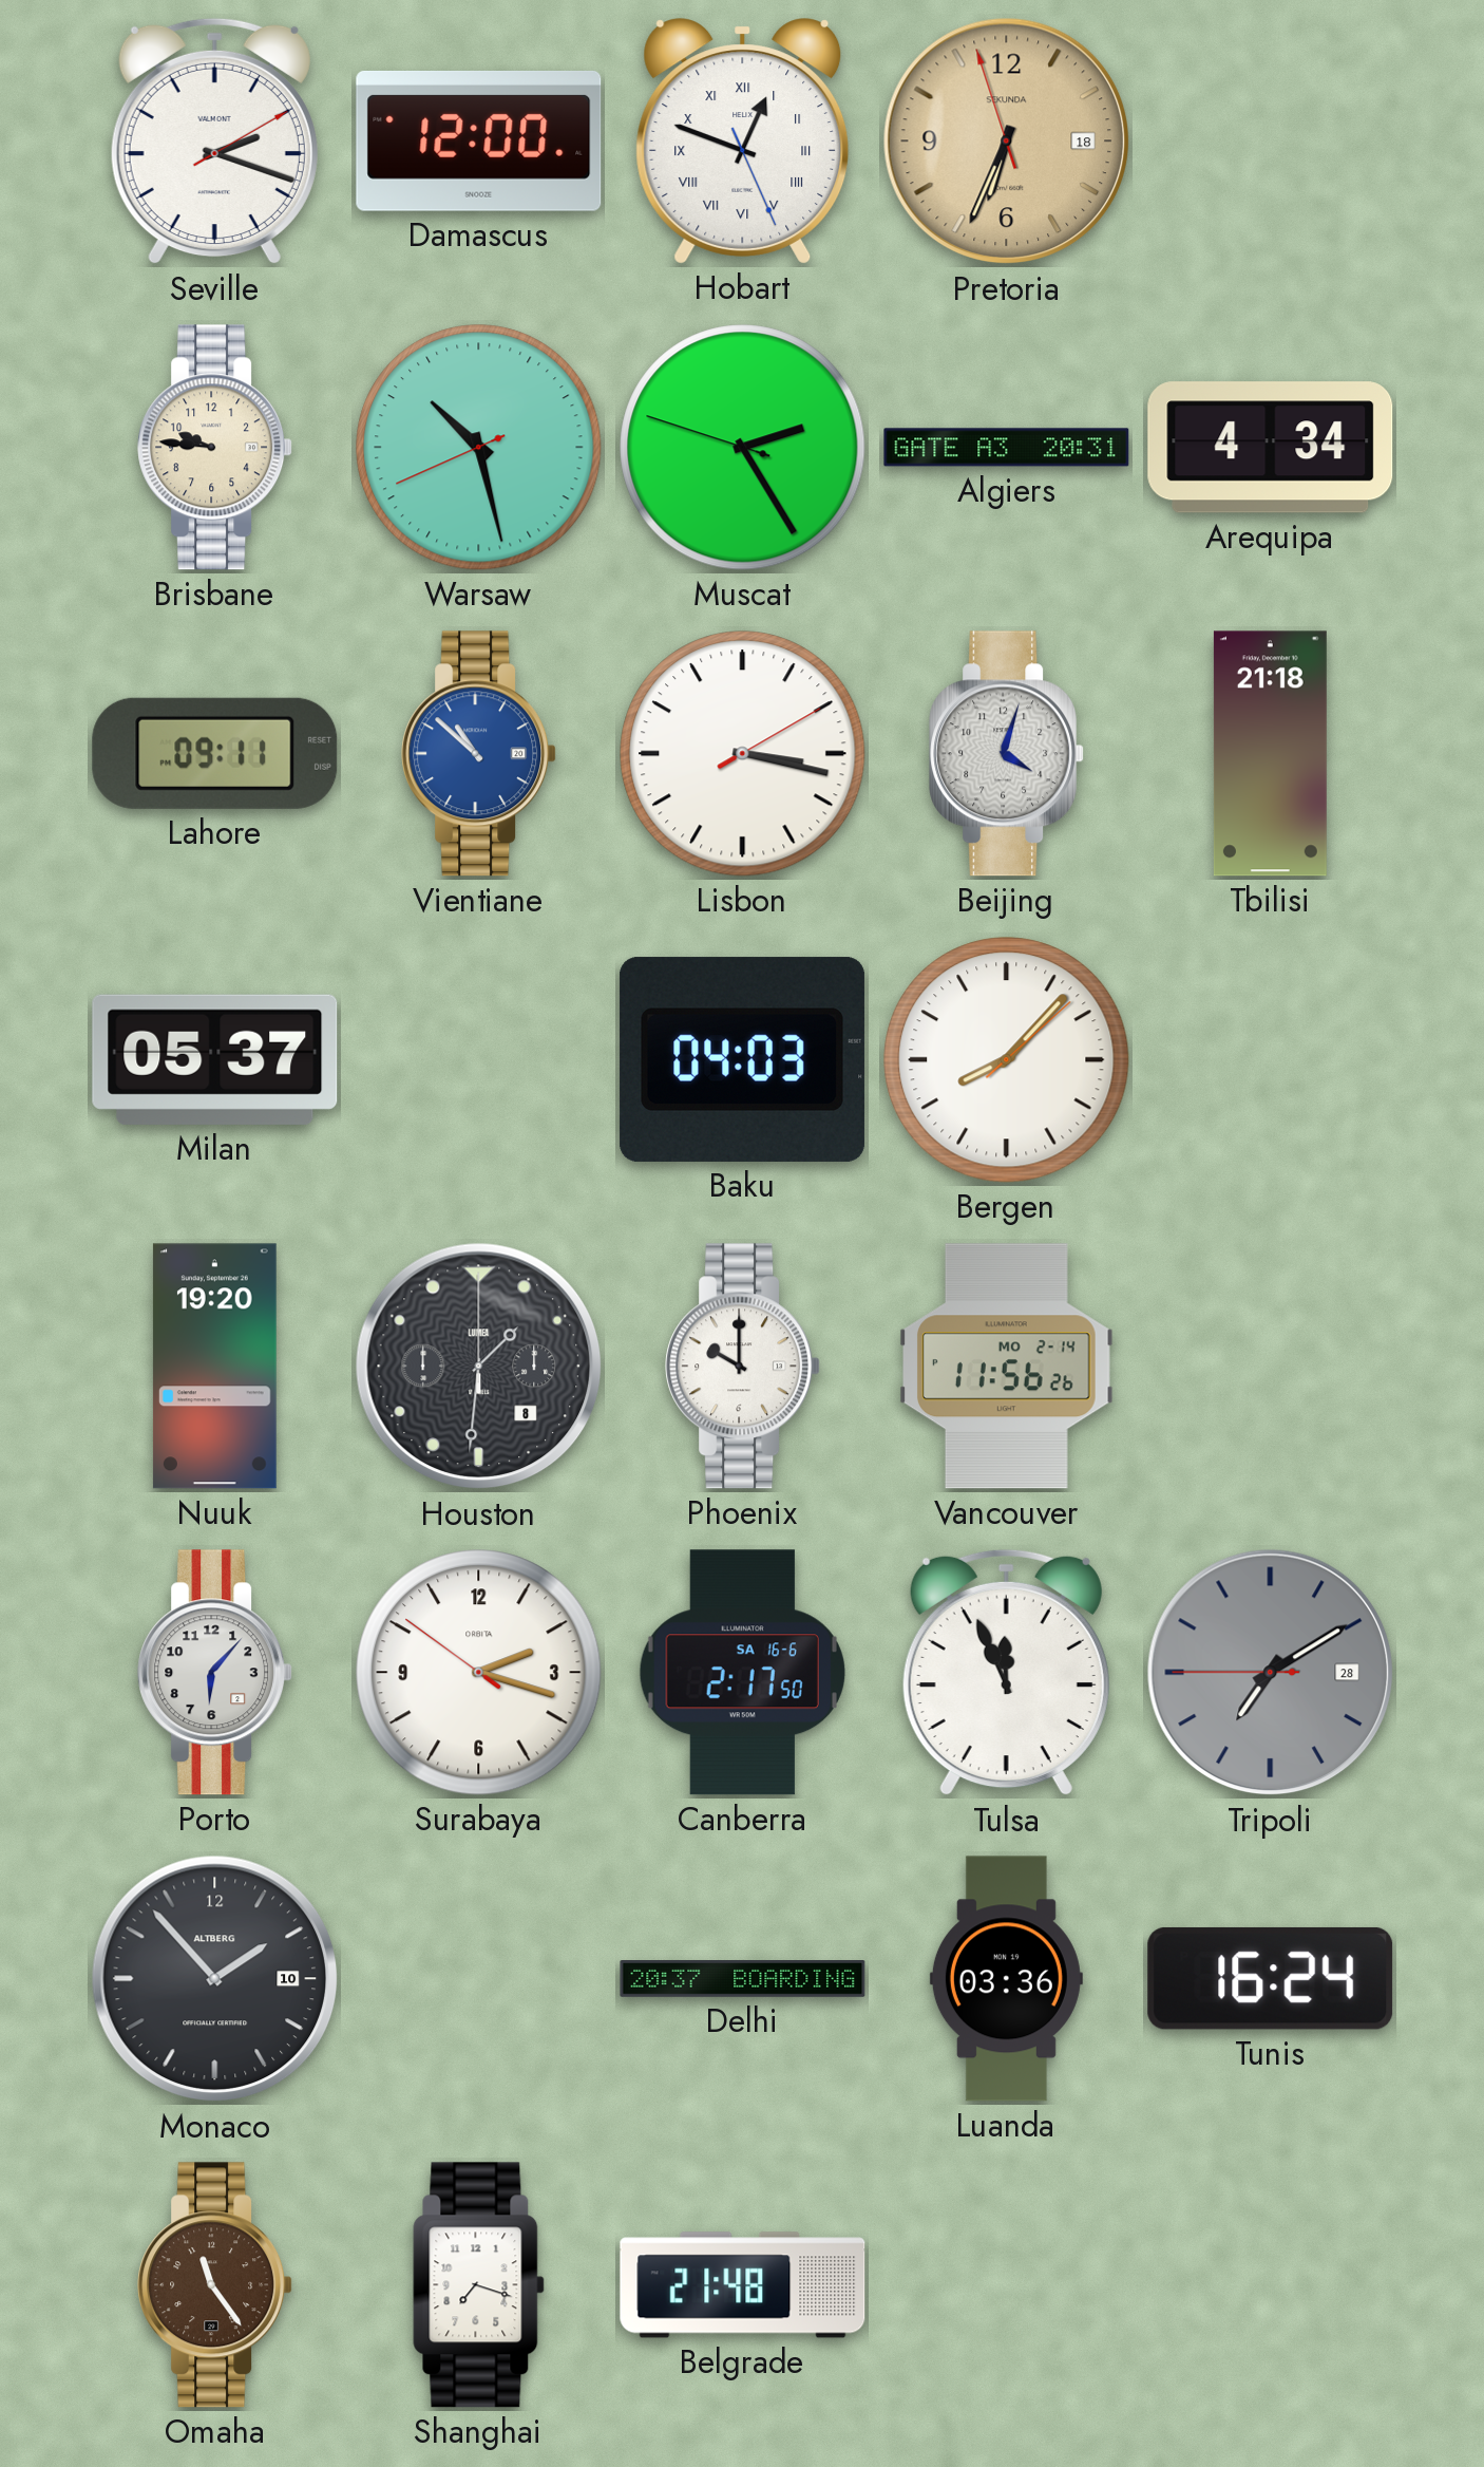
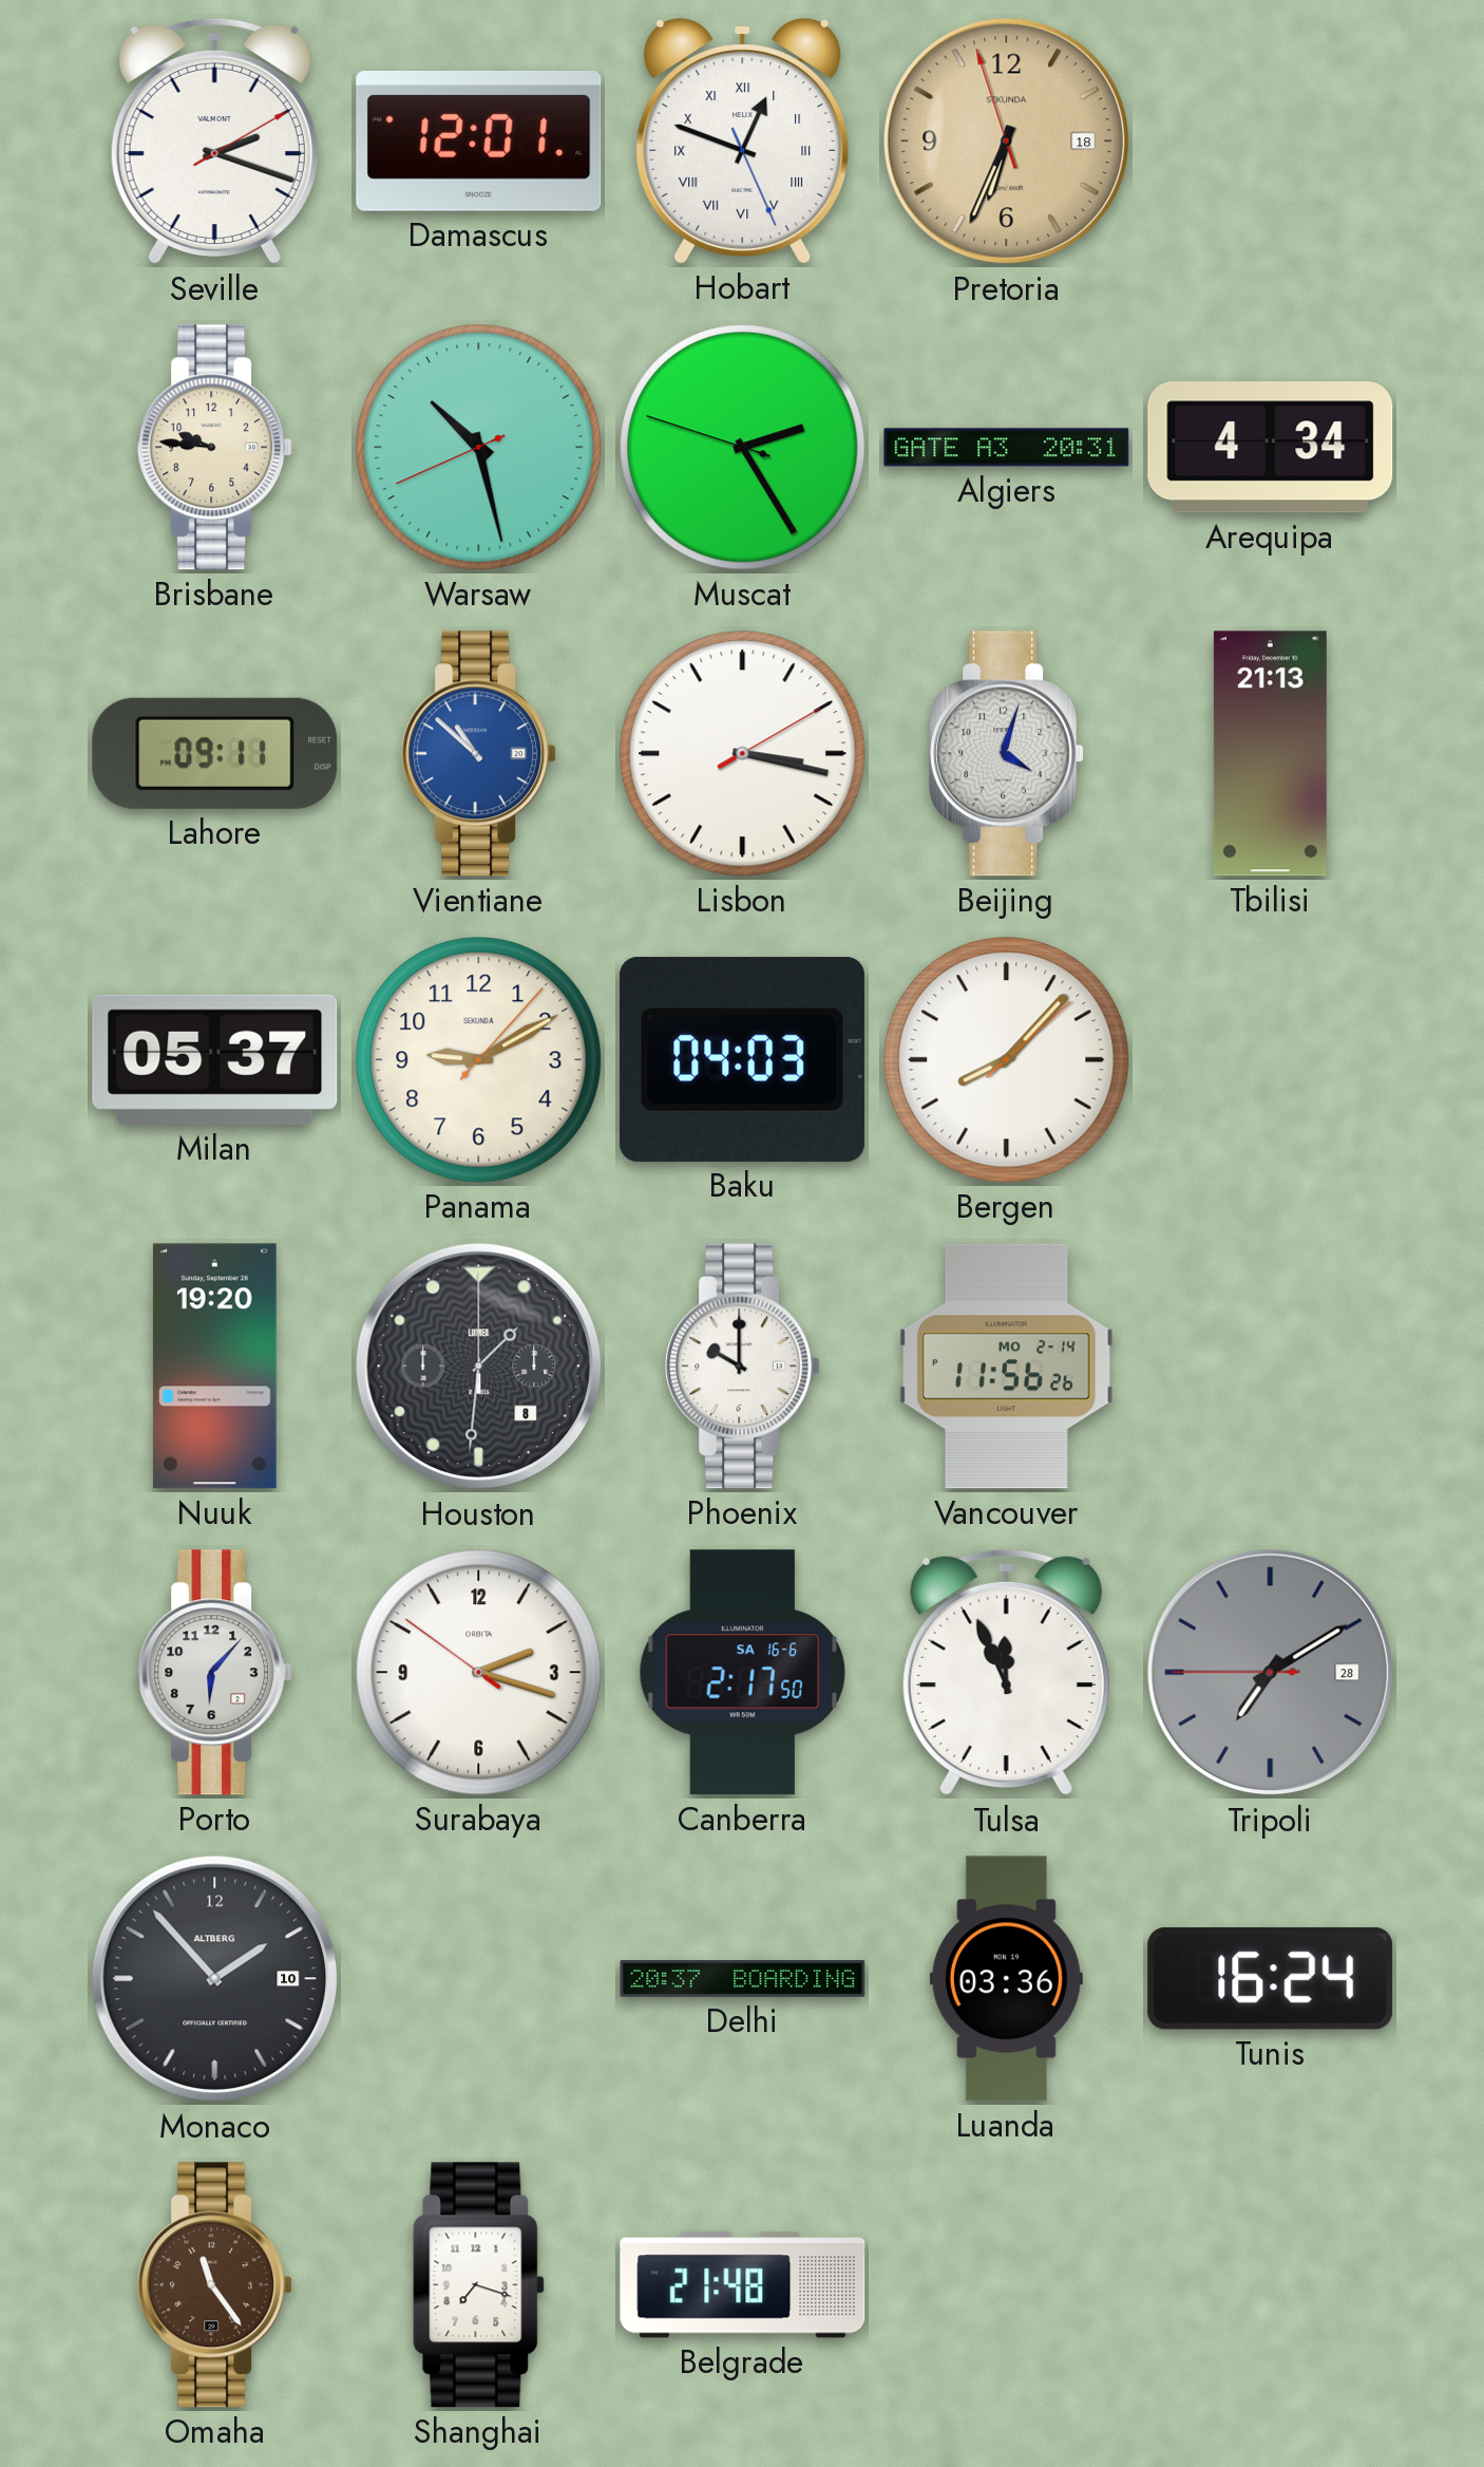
Damascus: 12:00 -> 12:01
Tbilisi: 21:18 -> 21:13
Panama: none -> 9:10
